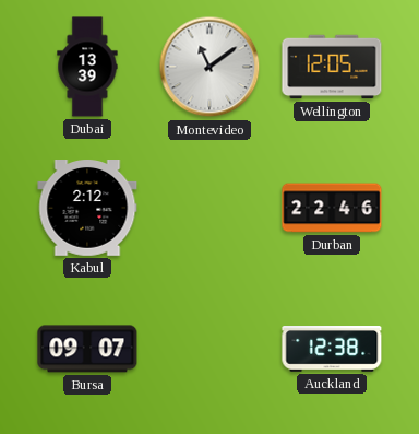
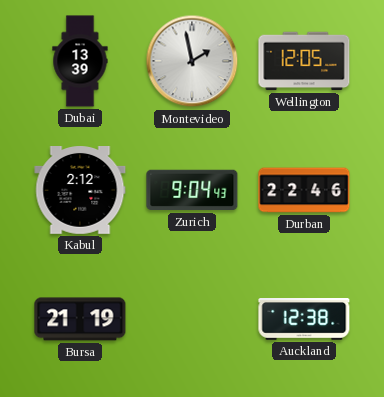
Montevideo: 11:09 -> 1:58
Zurich: none -> 9:04
Bursa: 09:07 -> 21:19
